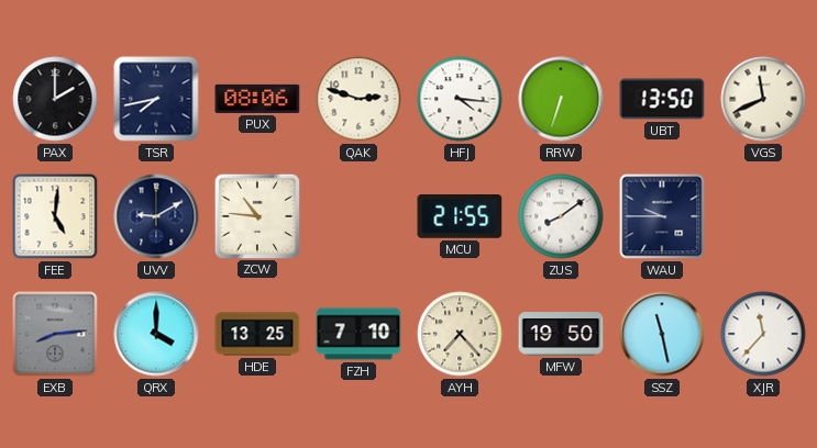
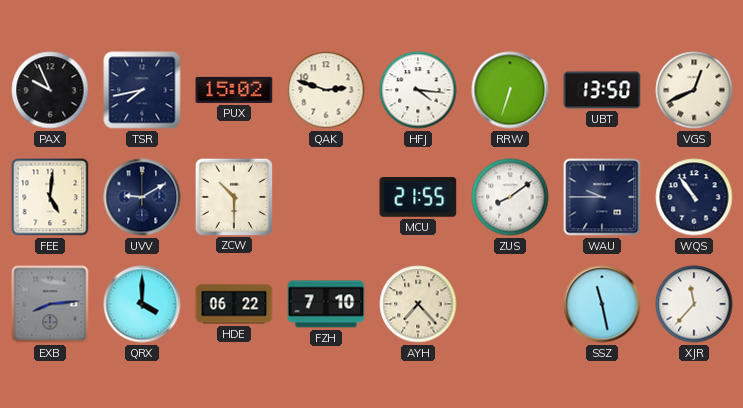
PAX: 2:00 -> 9:56
PUX: 08:06 -> 15:02
VGS: 11:41 -> 12:41
ZCW: 10:46 -> 10:30
WQS: none -> 10:54
HDE: 13:25 -> 06:22
MFW: 19:50 -> none
